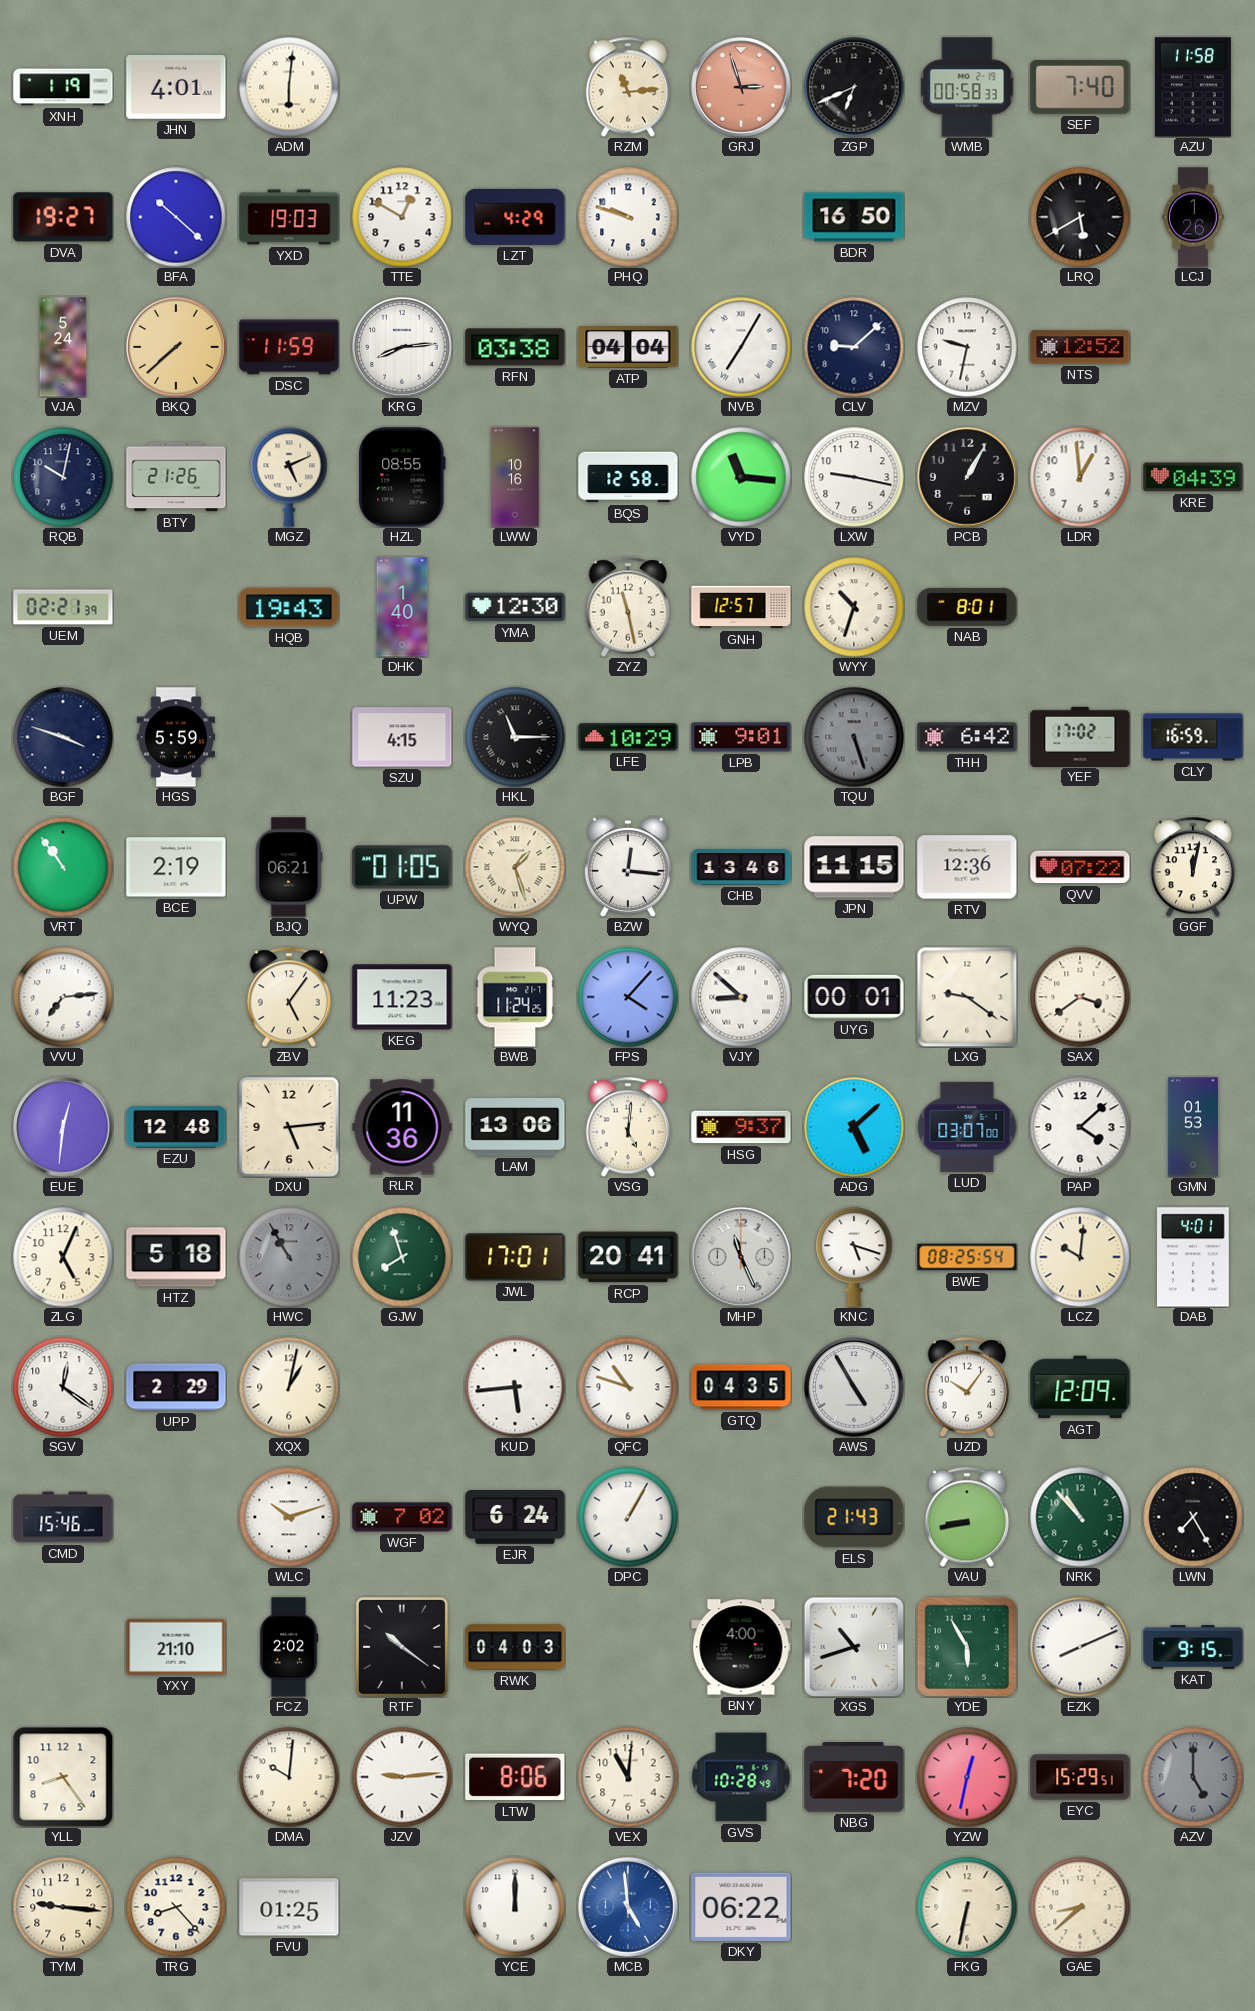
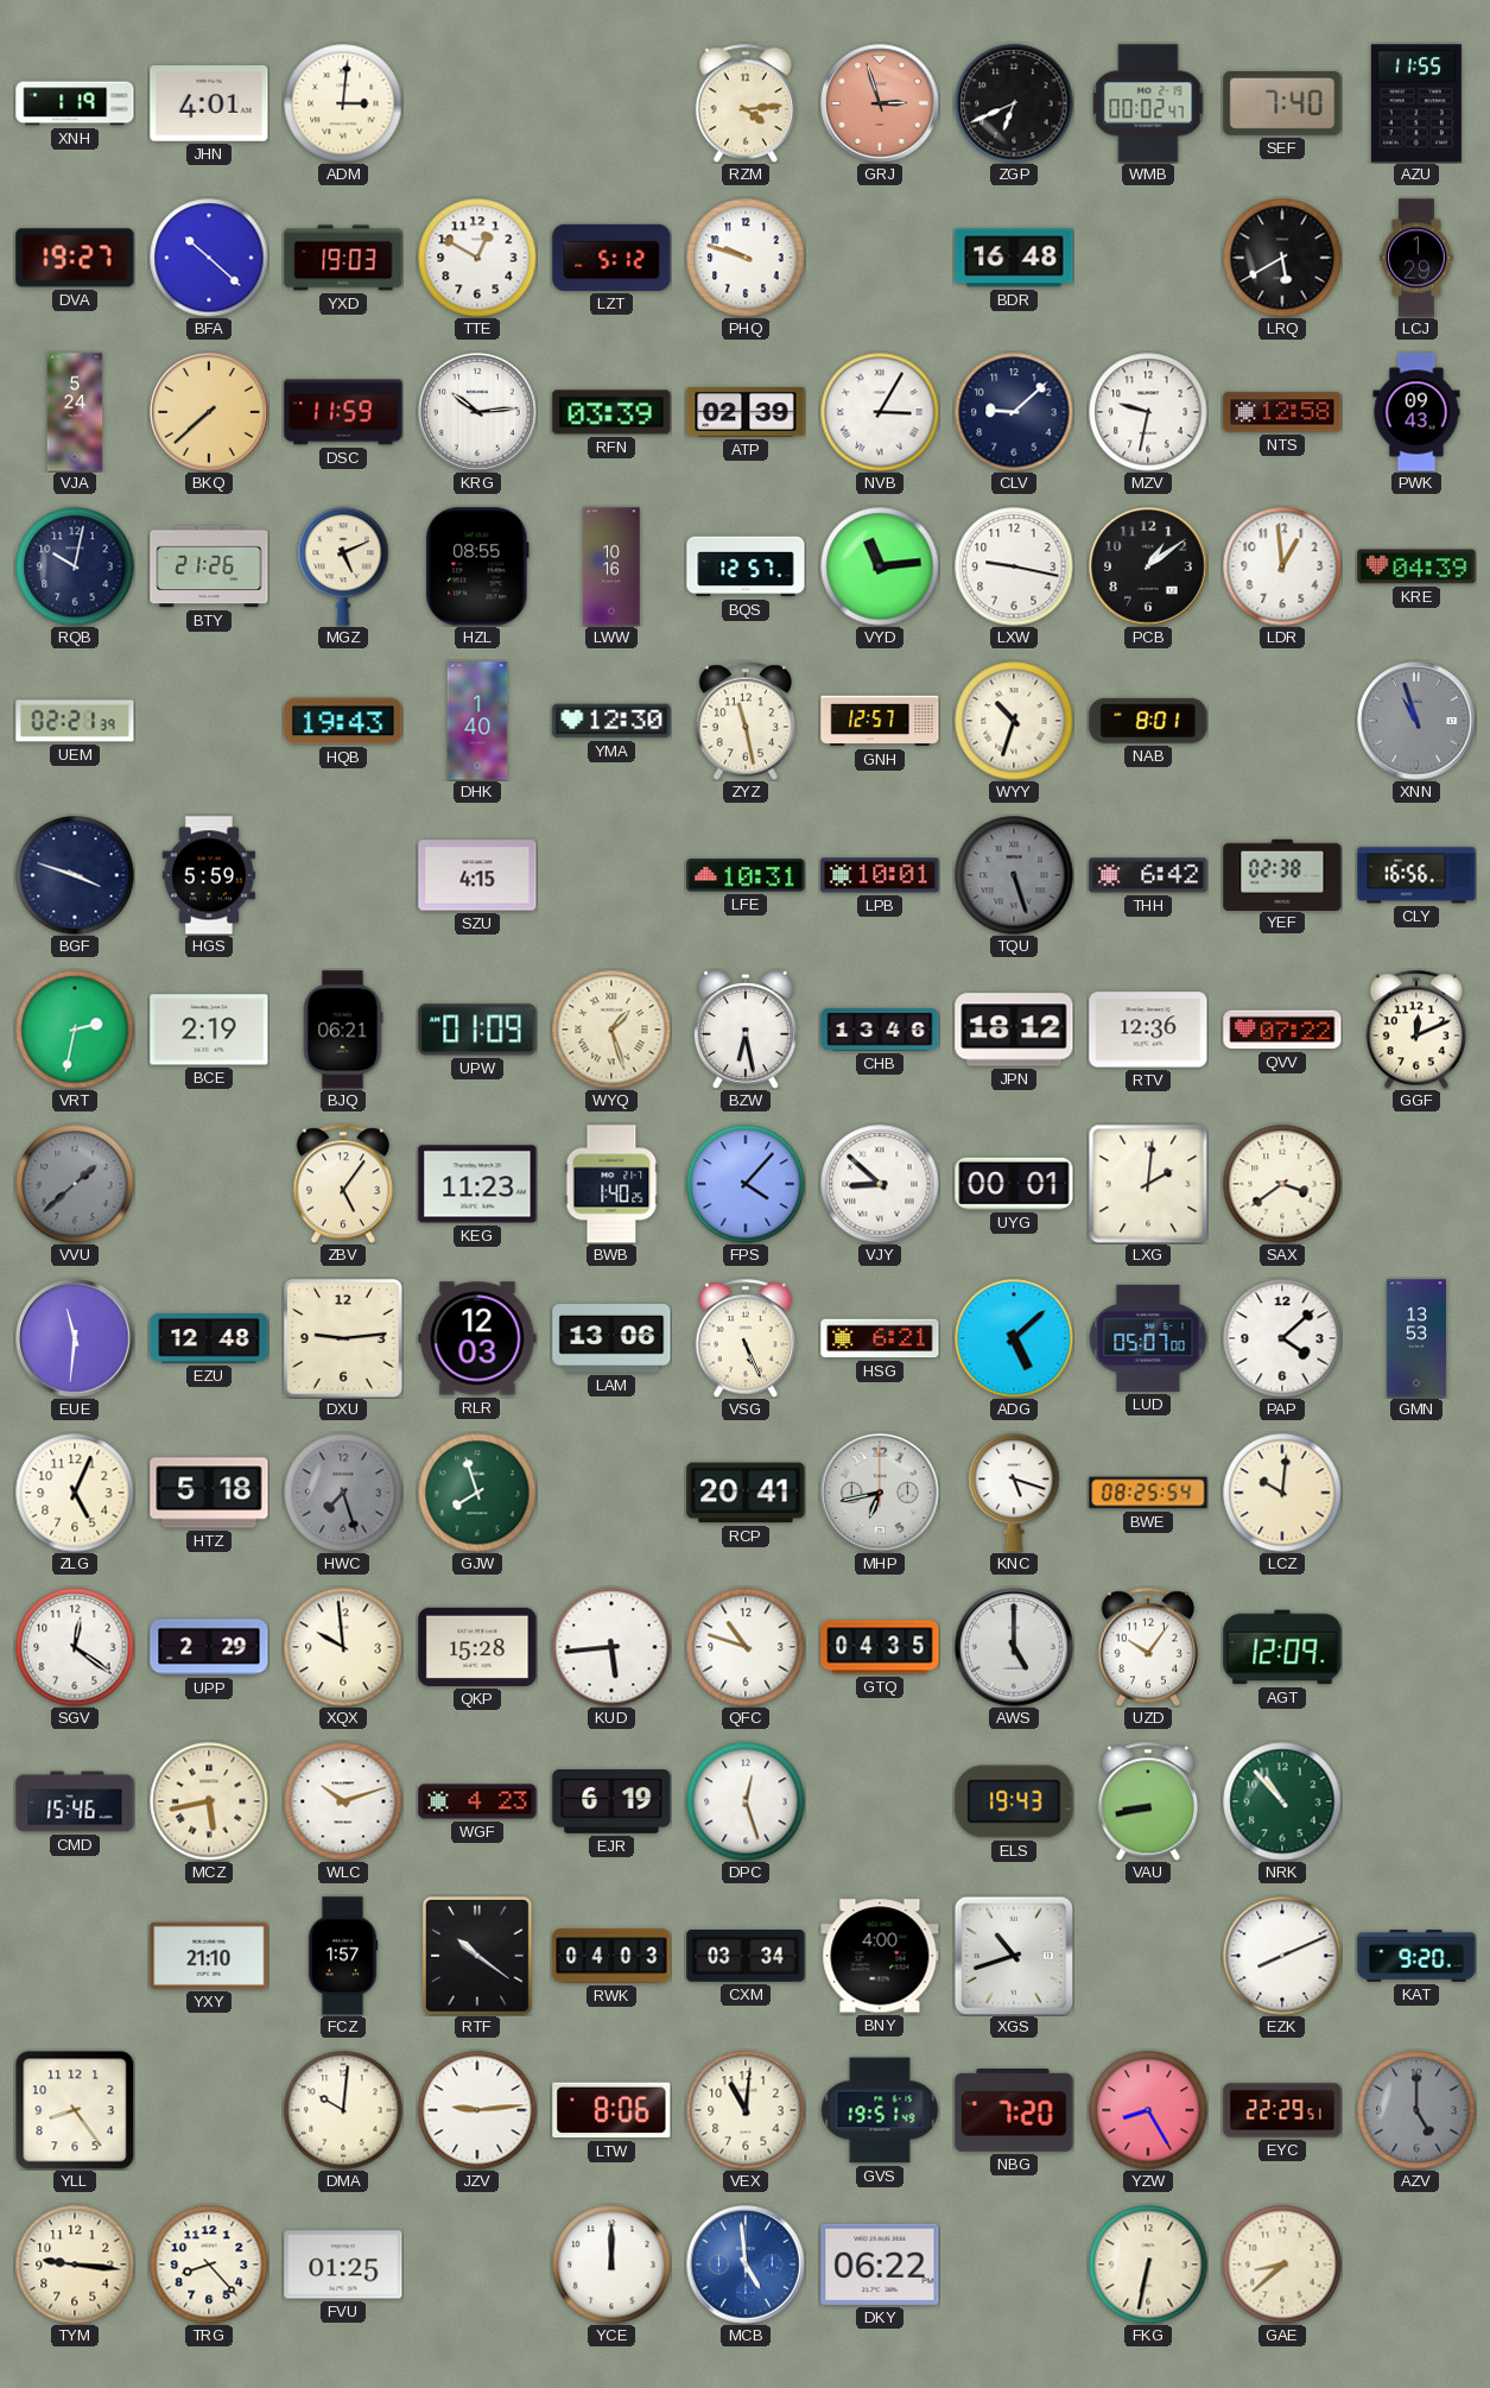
ADM: 6:01 -> 3:01
RZM: 11:14 -> 4:14
WMB: 00:58 -> 00:02
AZU: 11:58 -> 11:55
LZT: 4:29 -> 5:12
BDR: 16:50 -> 16:48
LCJ: 1:26 -> 1:29
KRG: 8:14 -> 10:14
RFN: 03:38 -> 03:39
ATP: 04:04 -> 02:39
NVB: 7:05 -> 3:05
NTS: 12:52 -> 12:58
PWK: none -> 09:43
BQS: 12:58 -> 12:57
VYD: 11:16 -> 11:14
PCB: 1:05 -> 1:09
XNN: none -> 10:57
HKL: 11:15 -> none
LFE: 10:29 -> 10:31
LPB: 9:01 -> 10:01
YEF: 17:02 -> 02:38
CLY: 16:59 -> 16:56
VRT: 10:54 -> 2:32
UPW: 01:05 -> 01:09
BZW: 12:16 -> 6:28
JPN: 11:15 -> 18:12
GGF: 12:02 -> 12:11
VVU: 7:14 -> 1:38
VVU dial: white -> grey
BWB: 11:24 -> 1:40
LXG: 9:21 -> 2:01
EUE: 12:31 -> 11:31
DXU: 5:14 -> 9:14
RLR: 11:36 -> 12:03
VSG: 5:01 -> 5:26
HSG: 9:37 -> 6:21
LUD: 03:07 -> 05:07
GMN: 01:53 -> 13:53
HWC: 10:55 -> 7:27
JWL: 17:01 -> none
MHP: 11:26 -> 6:43
DAB: 4:01 -> none
XQX: 1:02 -> 9:59
QKP: none -> 15:28
AWS: 4:55 -> 5:00
MCZ: none -> 5:43
WGF: 7:02 -> 4:23
EJR: 6:24 -> 6:19
DPC: 1:05 -> 12:27
ELS: 21:43 -> 19:43
LWN: 7:25 -> none
FCZ: 2:02 -> 1:57
CXM: none -> 03:34
YDE: 5:55 -> none
KAT: 9:15 -> 9:20
GVS: 10:28 -> 19:51
YZW: 12:32 -> 8:25
EYC: 15:29 -> 22:29
